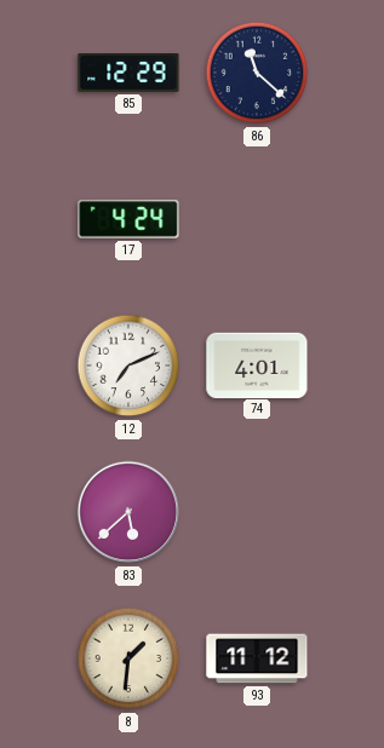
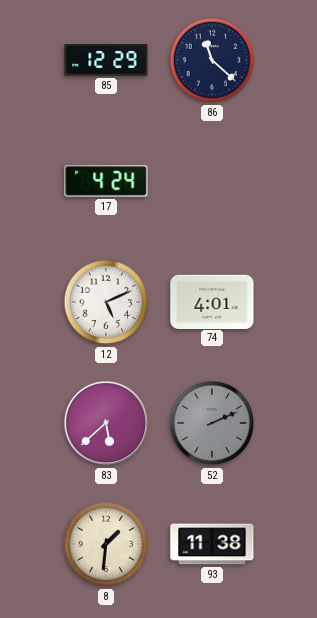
12: 7:11 -> 5:11
52: none -> 2:11
93: 11:12 -> 11:38
